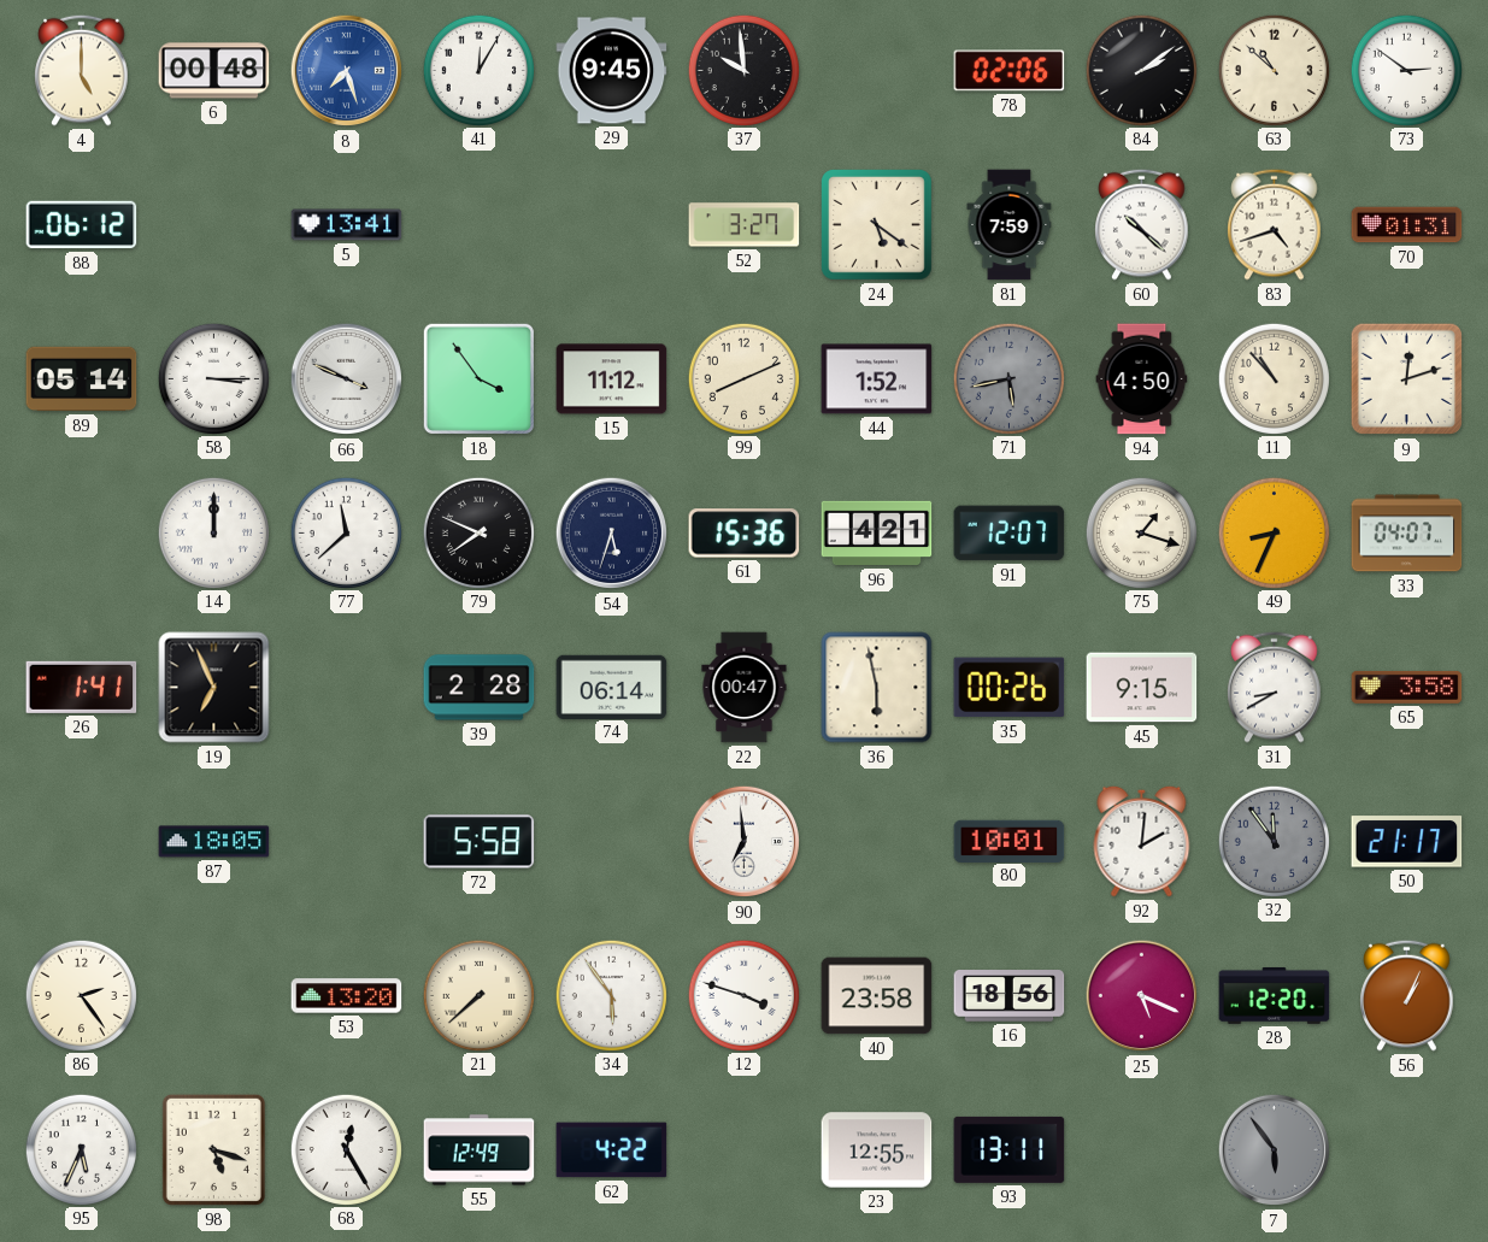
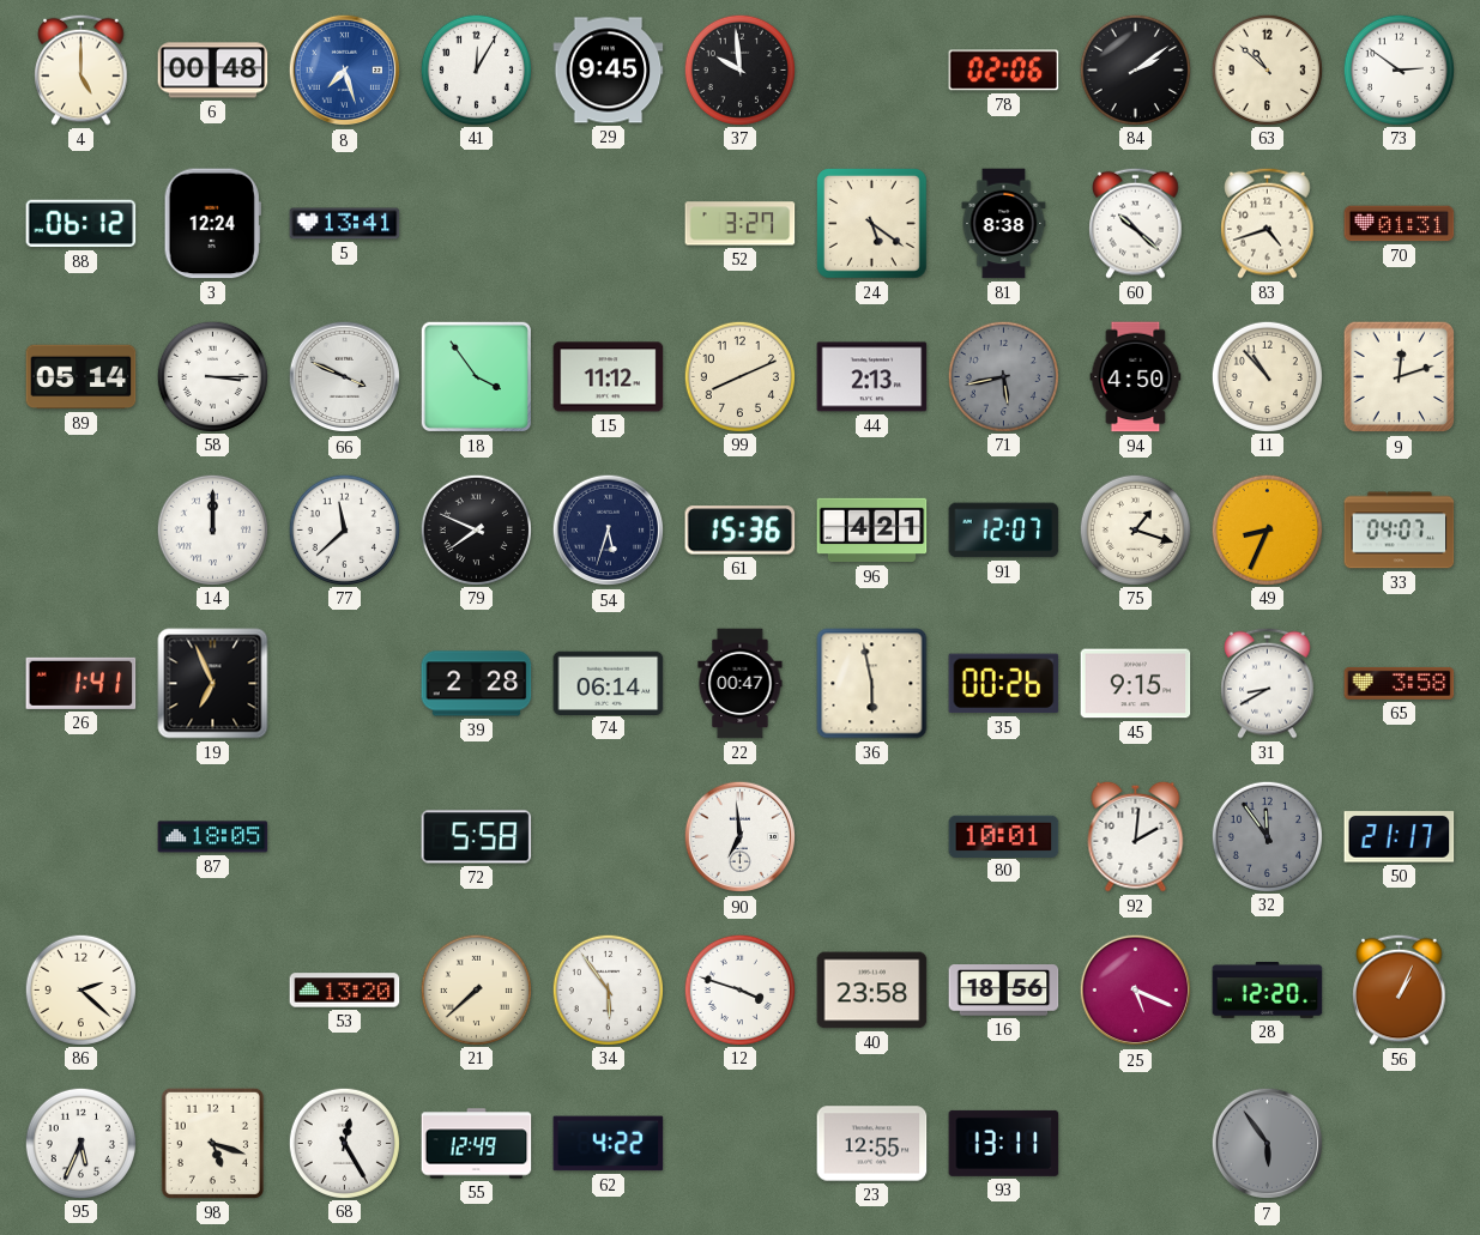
3: none -> 12:24
81: 7:59 -> 8:38
44: 1:52 -> 2:13
86: 2:24 -> 2:22
